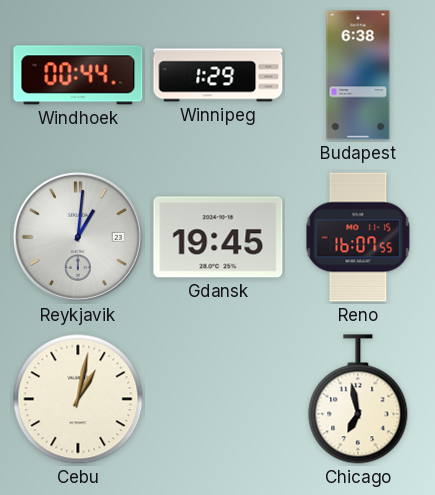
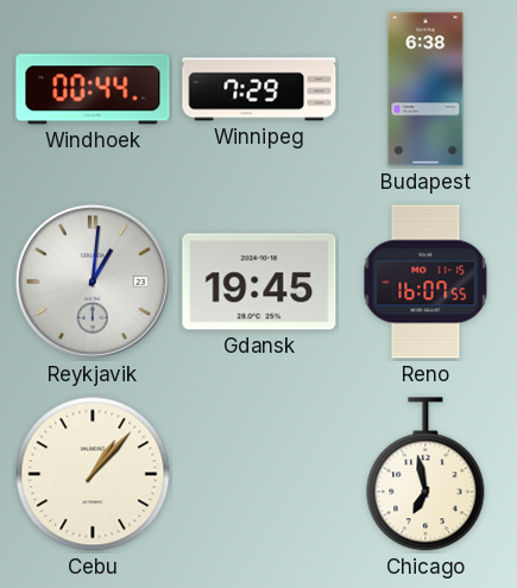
Winnipeg: 1:29 -> 7:29
Cebu: 1:02 -> 1:07
